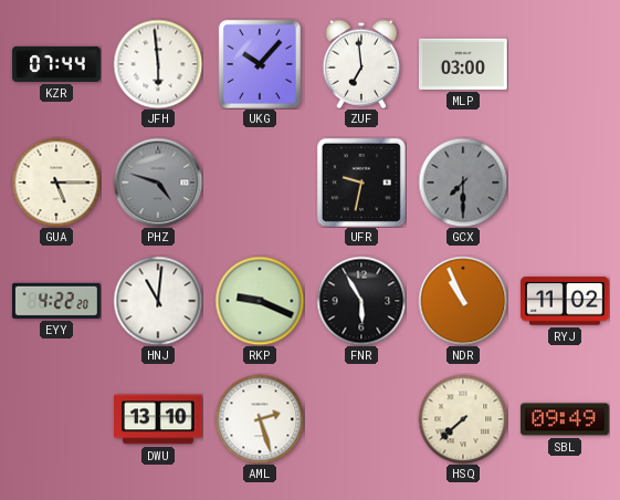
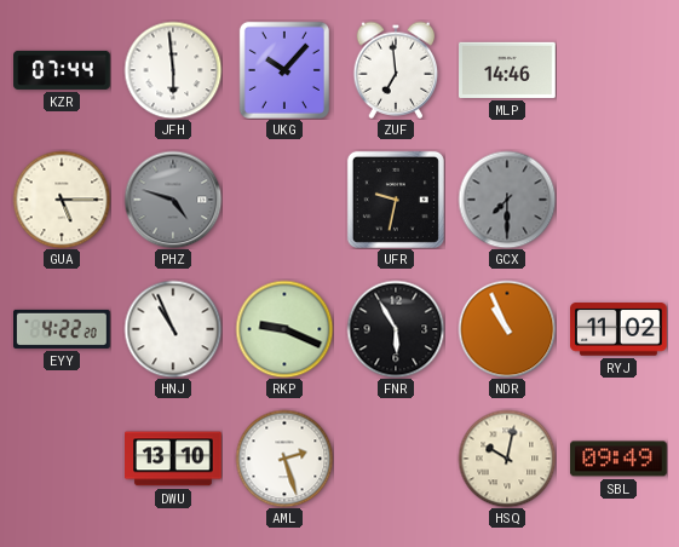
MLP: 03:00 -> 14:46
HNJ: 11:01 -> 10:56
HSQ: 7:38 -> 10:02
